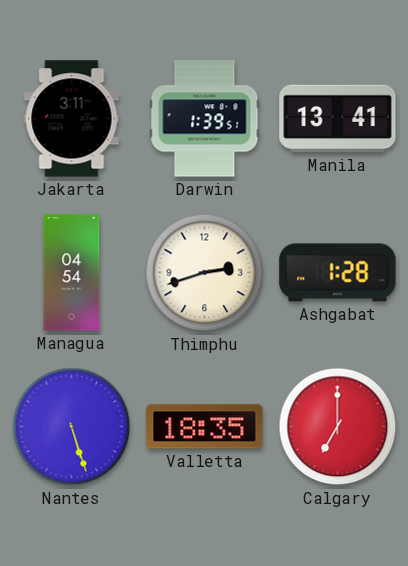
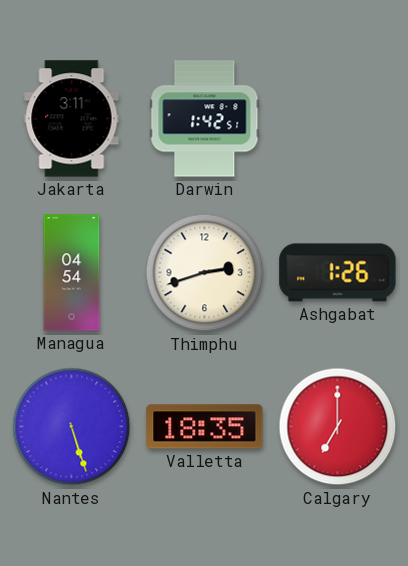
Darwin: 1:39 -> 1:42
Manila: 13:41 -> none
Ashgabat: 1:28 -> 1:26
